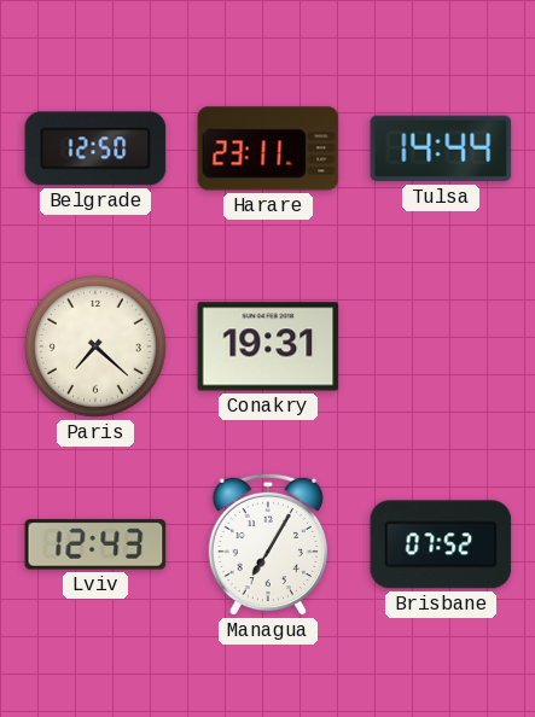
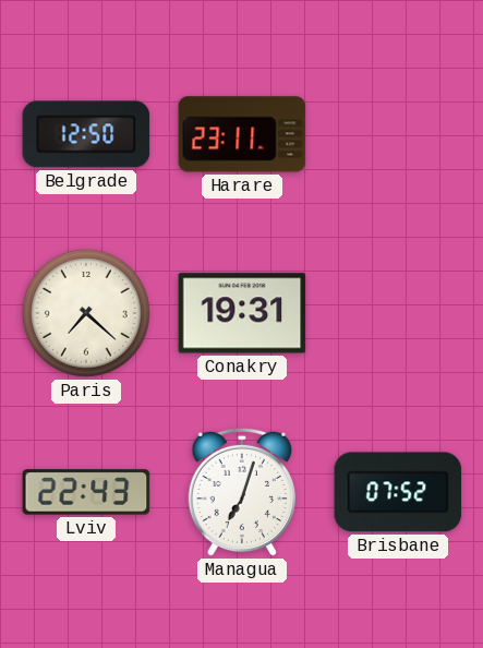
Tulsa: 14:44 -> none
Lviv: 12:43 -> 22:43
Managua: 7:05 -> 7:03
